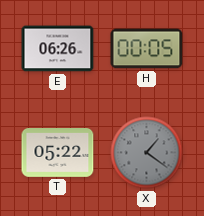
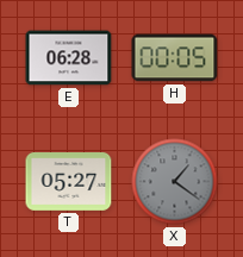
E: 06:26 -> 06:28
T: 05:22 -> 05:27
